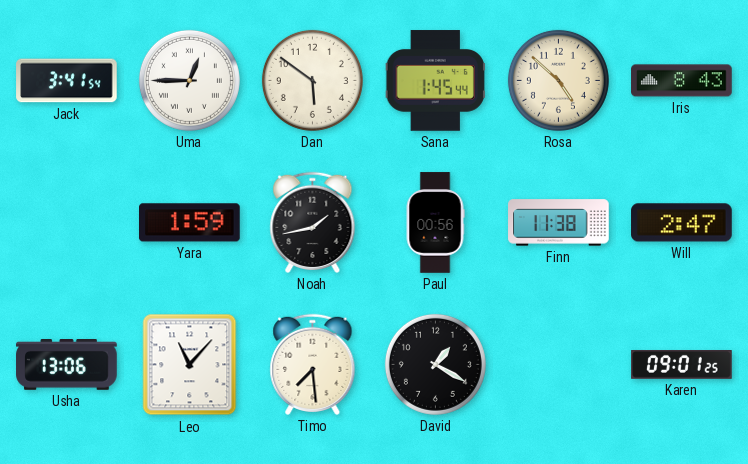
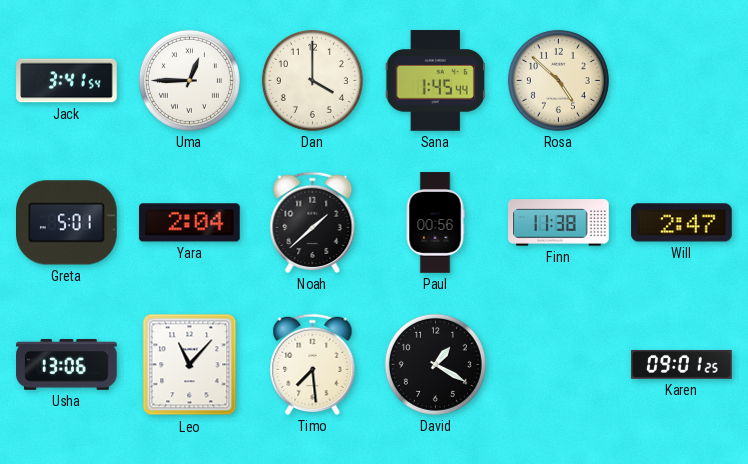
Dan: 5:51 -> 4:00
Iris: 8:43 -> none
Greta: none -> 5:01
Yara: 1:59 -> 2:04
Noah: 1:43 -> 1:38
